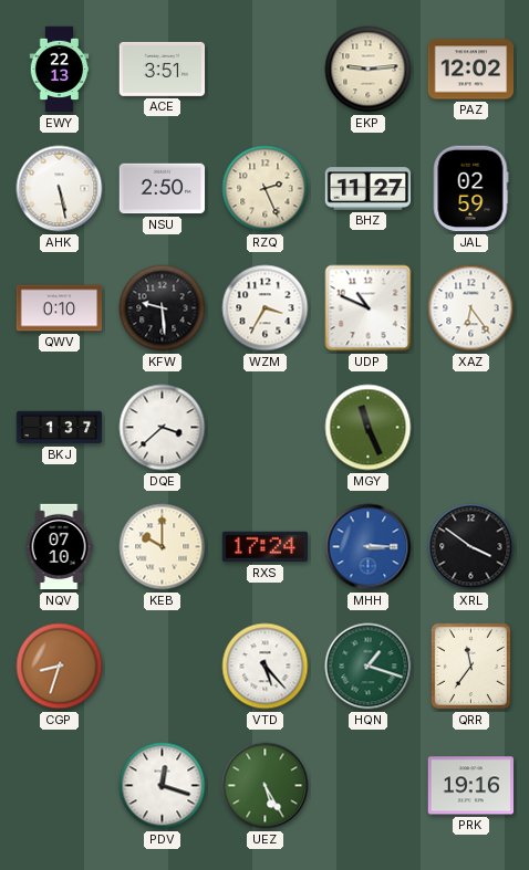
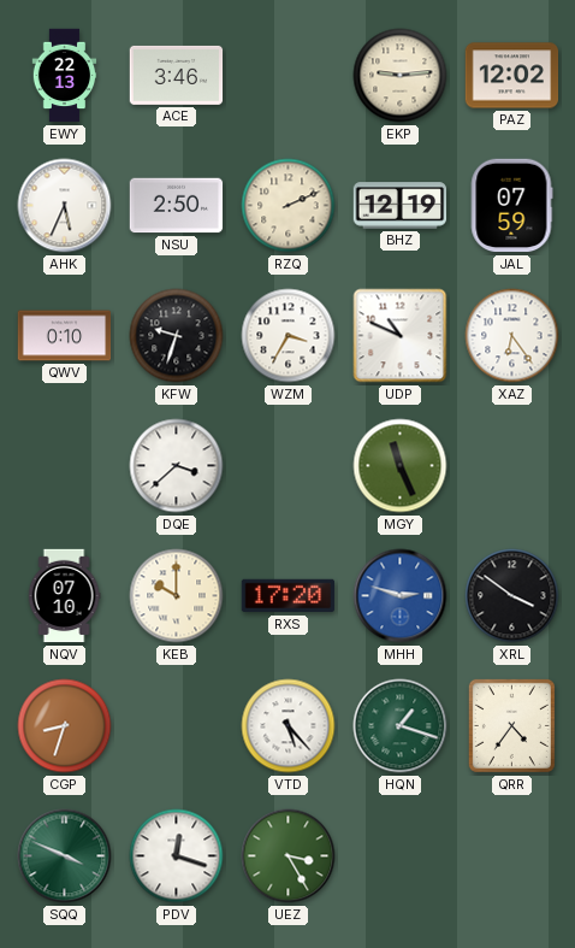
ACE: 3:51 -> 3:46
AHK: 5:28 -> 5:34
RZQ: 2:26 -> 2:11
BHZ: 11:27 -> 12:19
JAL: 02:59 -> 07:59
KFW: 9:29 -> 9:33
BKJ: 1:37 -> none
RXS: 17:24 -> 17:20
MHH: 3:15 -> 2:48
QRR: 11:36 -> 4:36
SQQ: none -> 3:49
UEZ: 5:25 -> 3:25
PRK: 19:16 -> none
